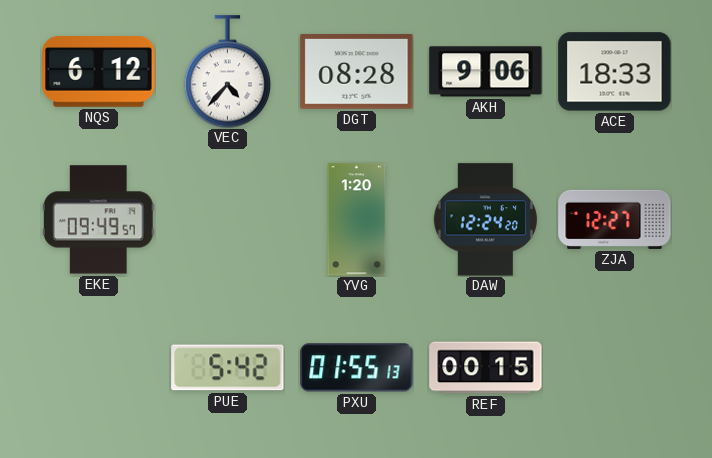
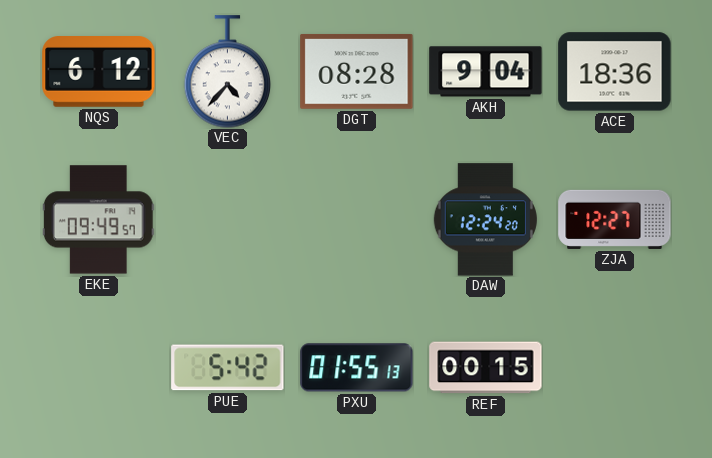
AKH: 9:06 -> 9:04
ACE: 18:33 -> 18:36
YVG: 1:20 -> none
